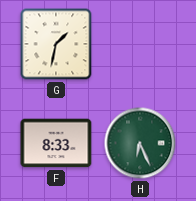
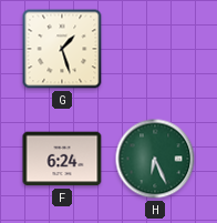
G: 1:32 -> 1:27
F: 8:33 -> 6:24
